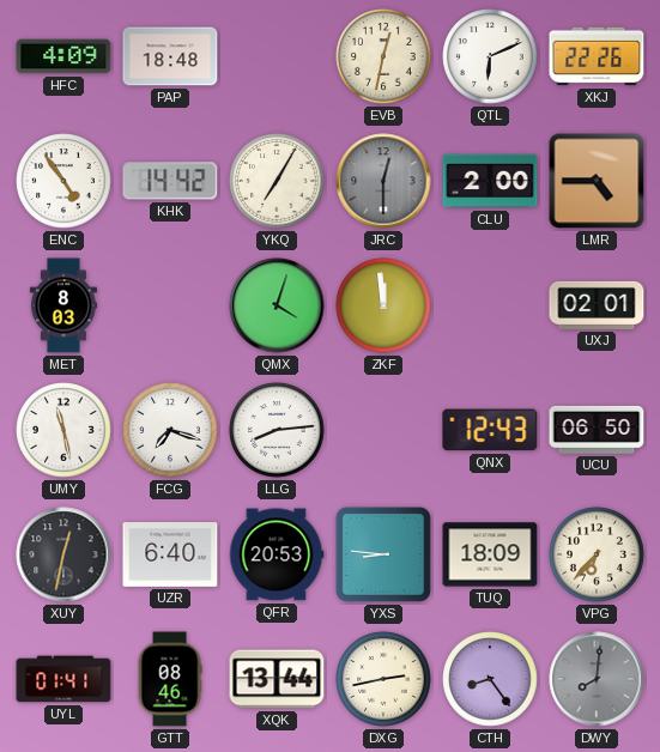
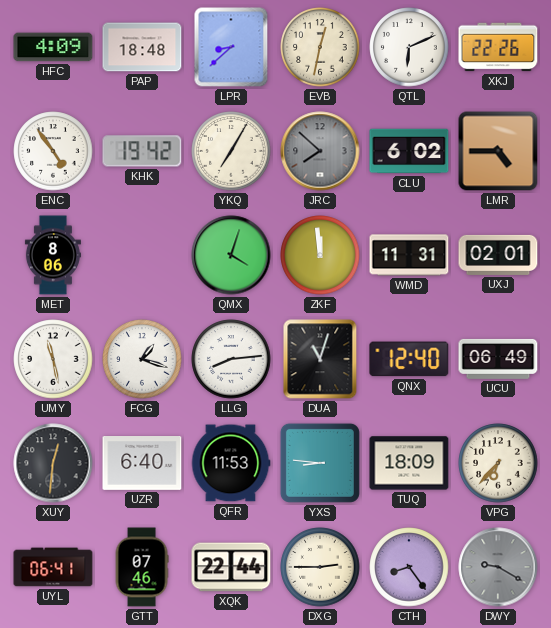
LPR: none -> 8:38
KHK: 14:42 -> 19:42
JRC: 12:30 -> 7:52
CLU: 2:00 -> 6:02
MET: 8:03 -> 8:06
WMD: none -> 11:31
FCG: 7:18 -> 1:18
DUA: none -> 11:03
QNX: 12:43 -> 12:40
UCU: 06:50 -> 06:49
XUY: 12:32 -> 12:31
QFR: 20:53 -> 11:53
UYL: 01:41 -> 06:41
GTT: 08:46 -> 07:46
XQK: 13:44 -> 22:44
DXG: 2:43 -> 2:45
DWY: 8:01 -> 9:20
